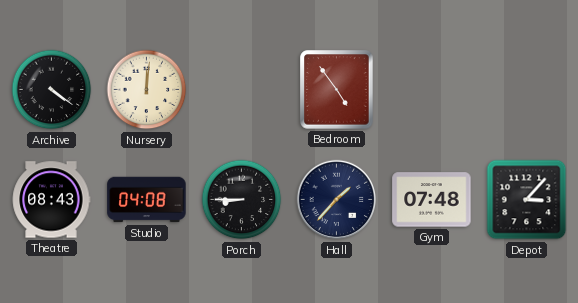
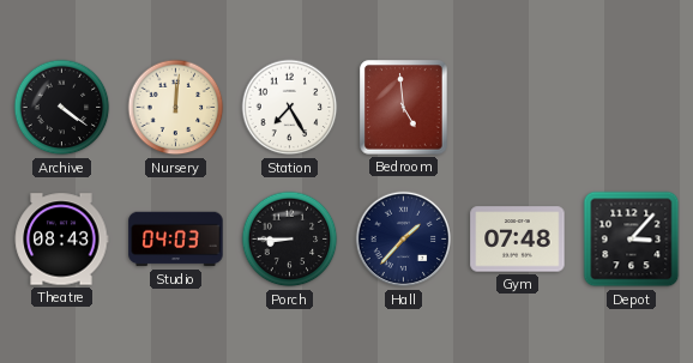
Station: none -> 7:25
Bedroom: 4:54 -> 4:59
Studio: 04:08 -> 04:03
